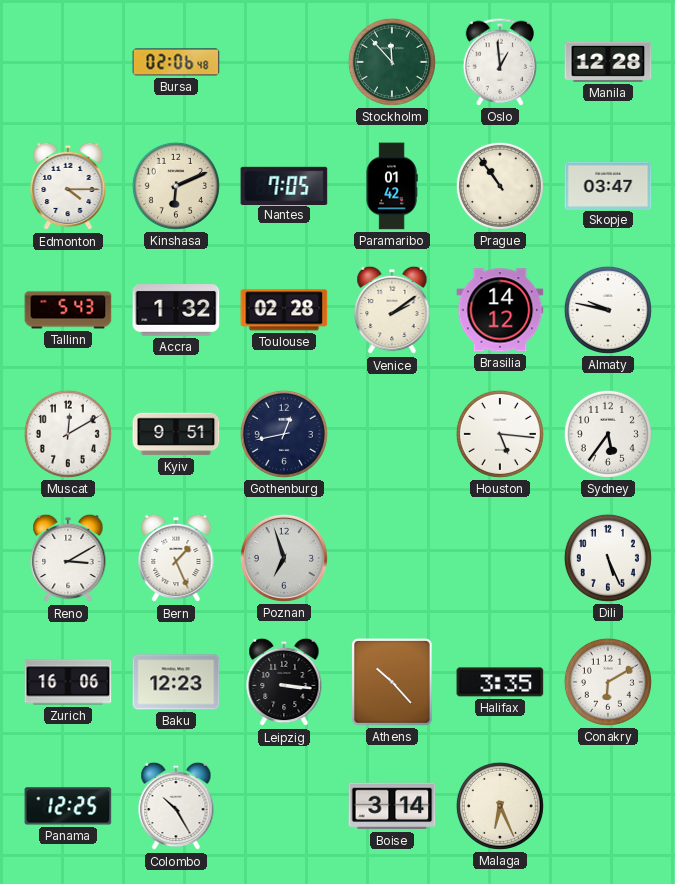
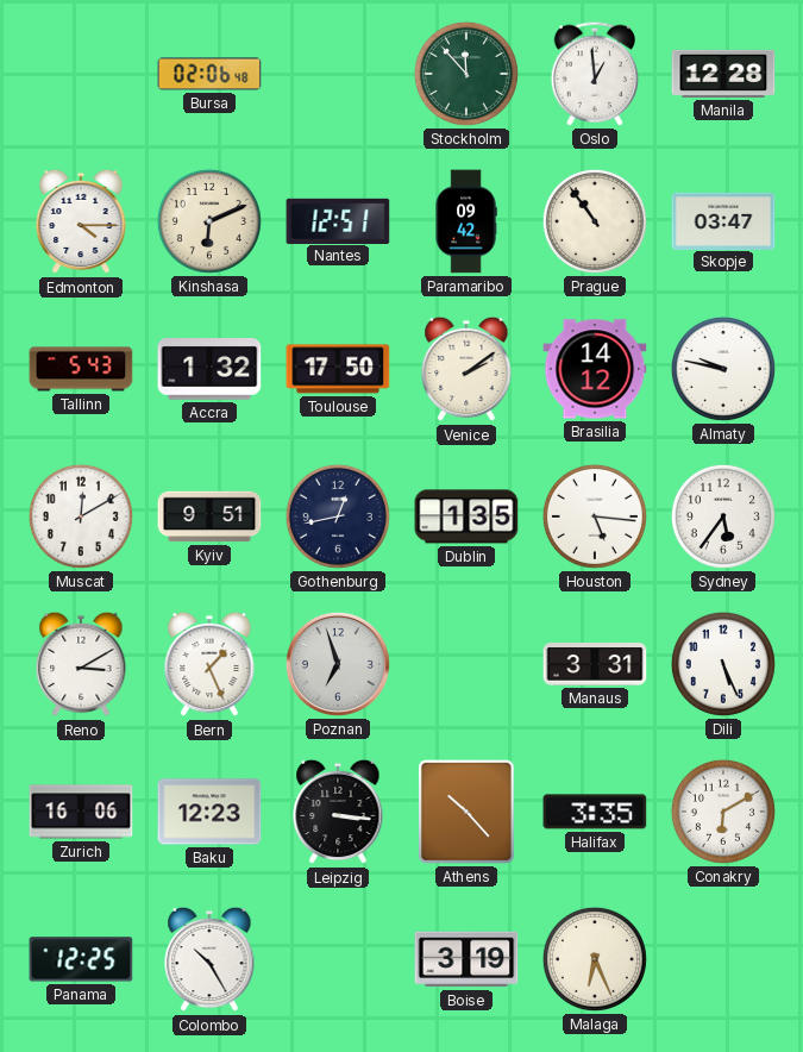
Nantes: 7:05 -> 12:51
Paramaribo: 01:42 -> 09:42
Toulouse: 02:28 -> 17:50
Dublin: none -> 1:35
Manaus: none -> 3:31
Boise: 3:14 -> 3:19
